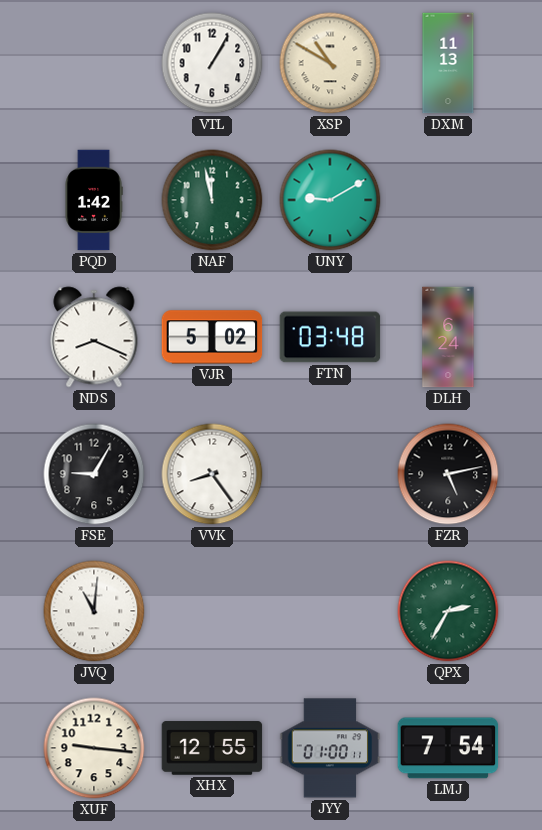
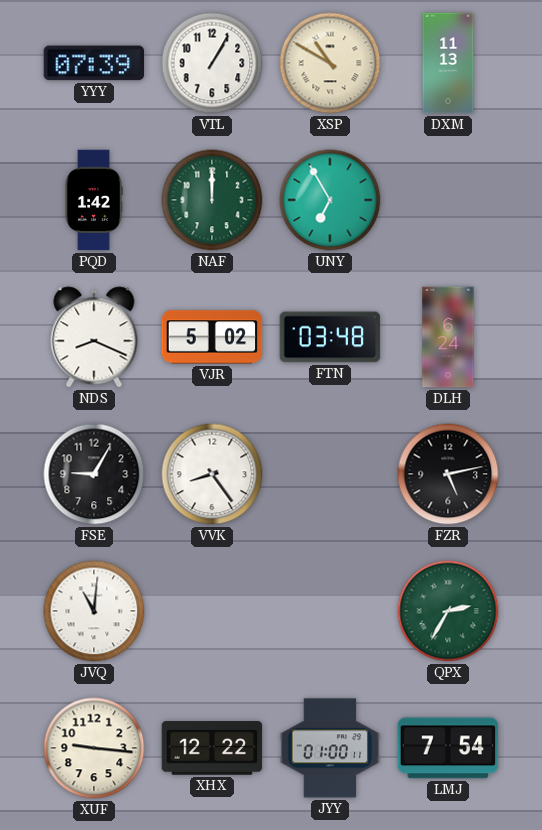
YYY: none -> 07:39
NAF: 11:58 -> 12:00
UNY: 9:10 -> 6:55
XHX: 12:55 -> 12:22
